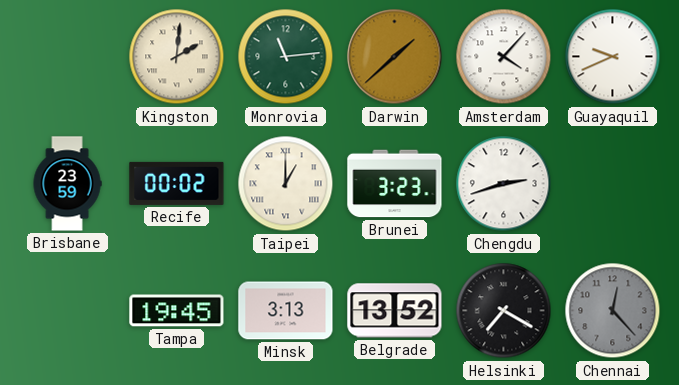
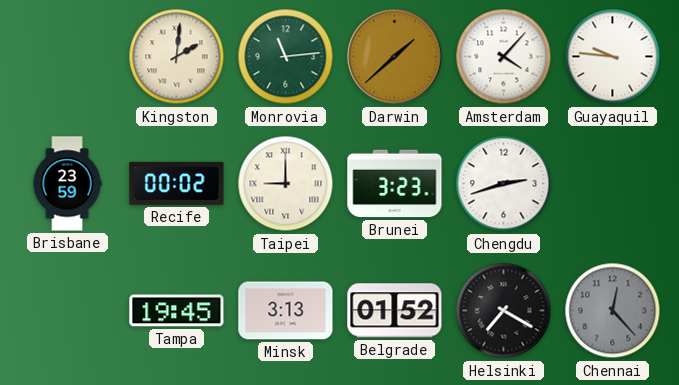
Guayaquil: 9:41 -> 9:46
Taipei: 1:00 -> 9:00
Belgrade: 13:52 -> 01:52
